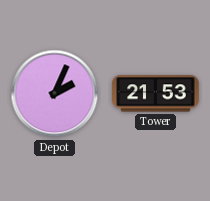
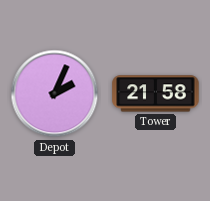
Tower: 21:53 -> 21:58
